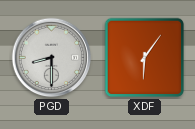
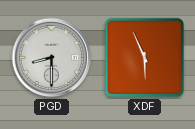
XDF: 6:06 -> 5:56
